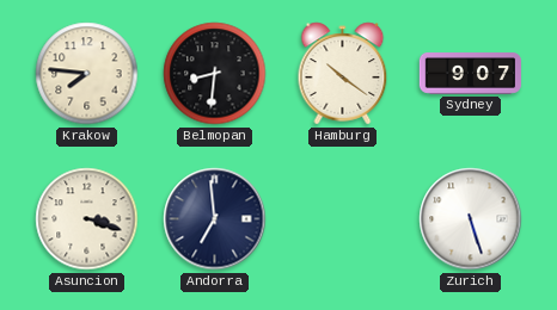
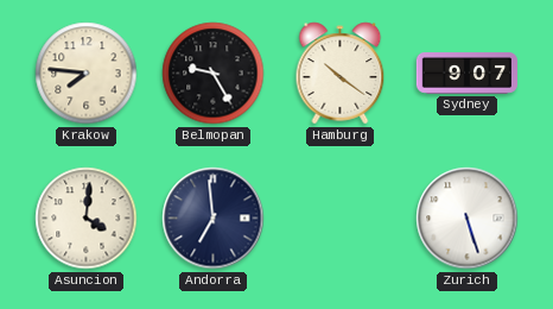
Belmopan: 8:31 -> 9:25
Asuncion: 3:18 -> 4:01
